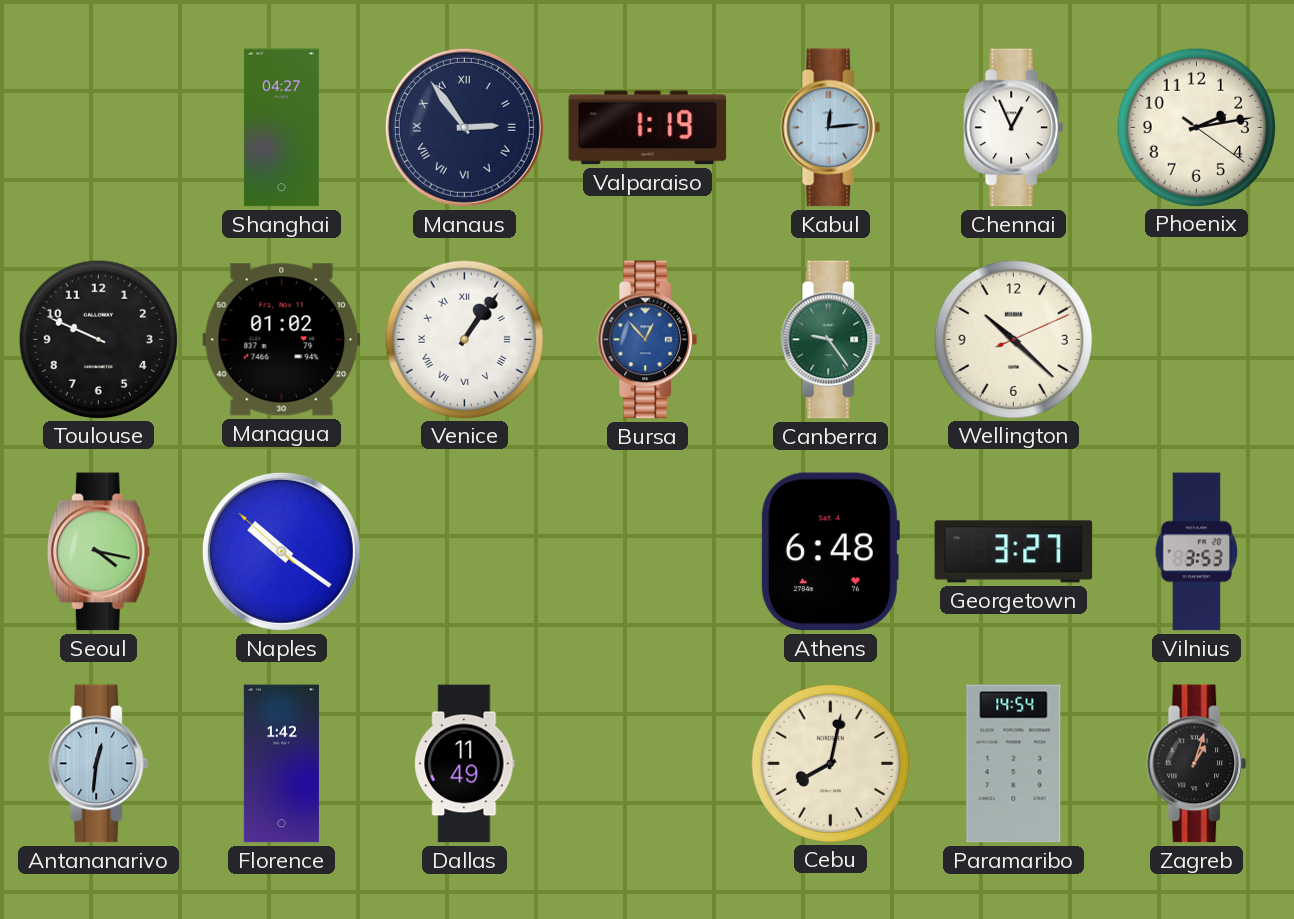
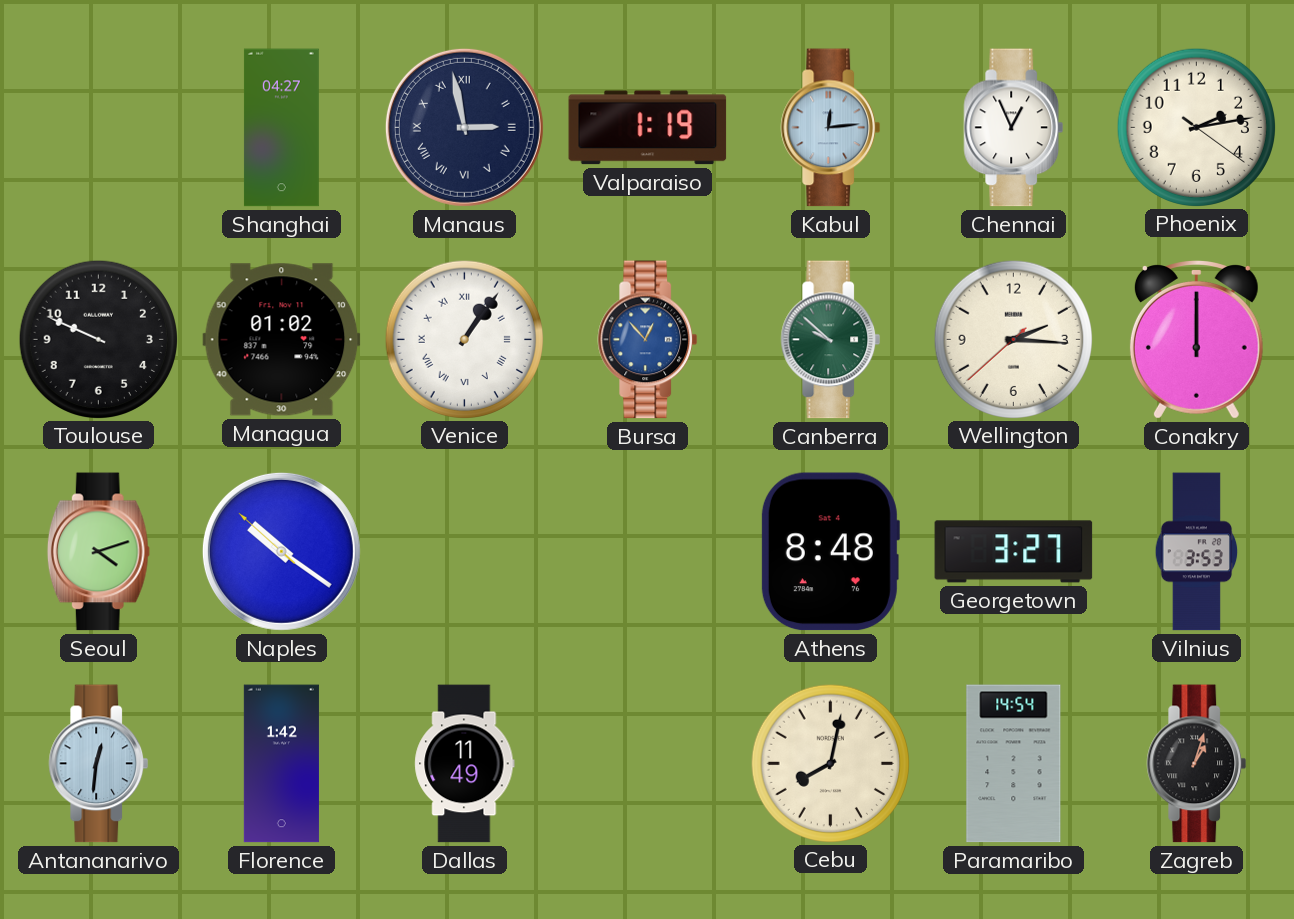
Manaus: 2:54 -> 2:58
Canberra: 9:24 -> 9:52
Wellington: 10:22 -> 2:15
Conakry: none -> 12:00
Seoul: 4:17 -> 4:12
Athens: 6:48 -> 8:48
